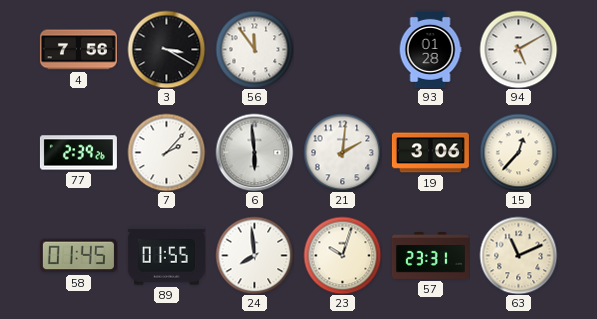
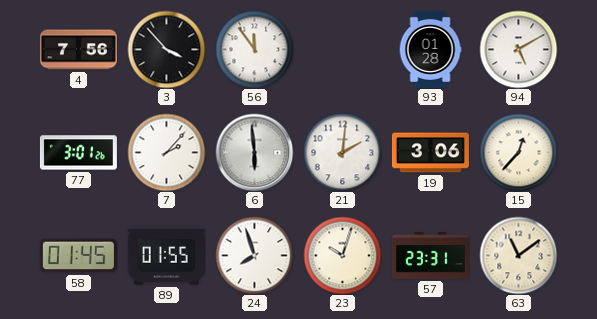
3: 3:20 -> 3:53
77: 2:39 -> 3:01
24: 7:59 -> 7:57
63: 11:11 -> 11:09
